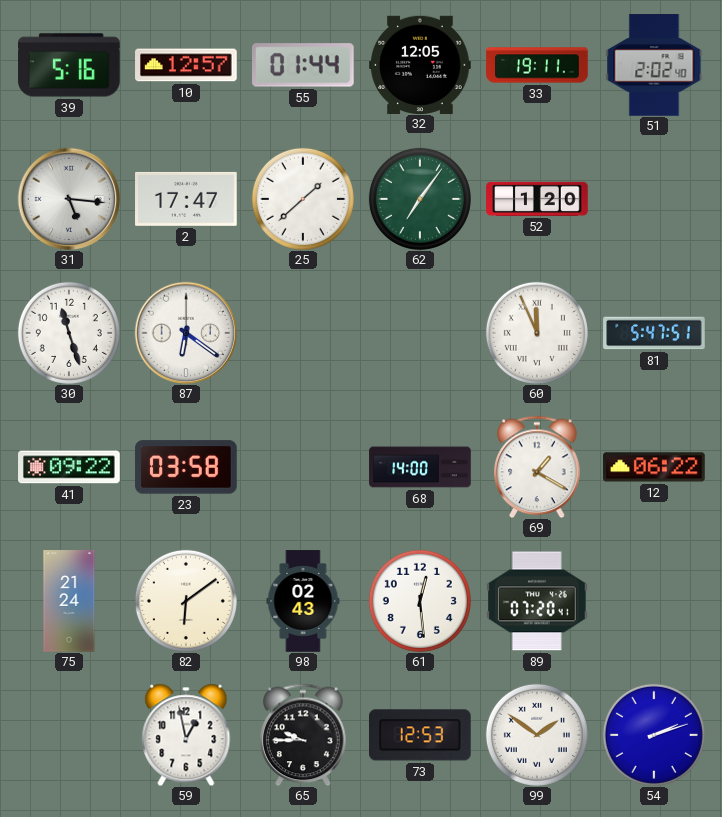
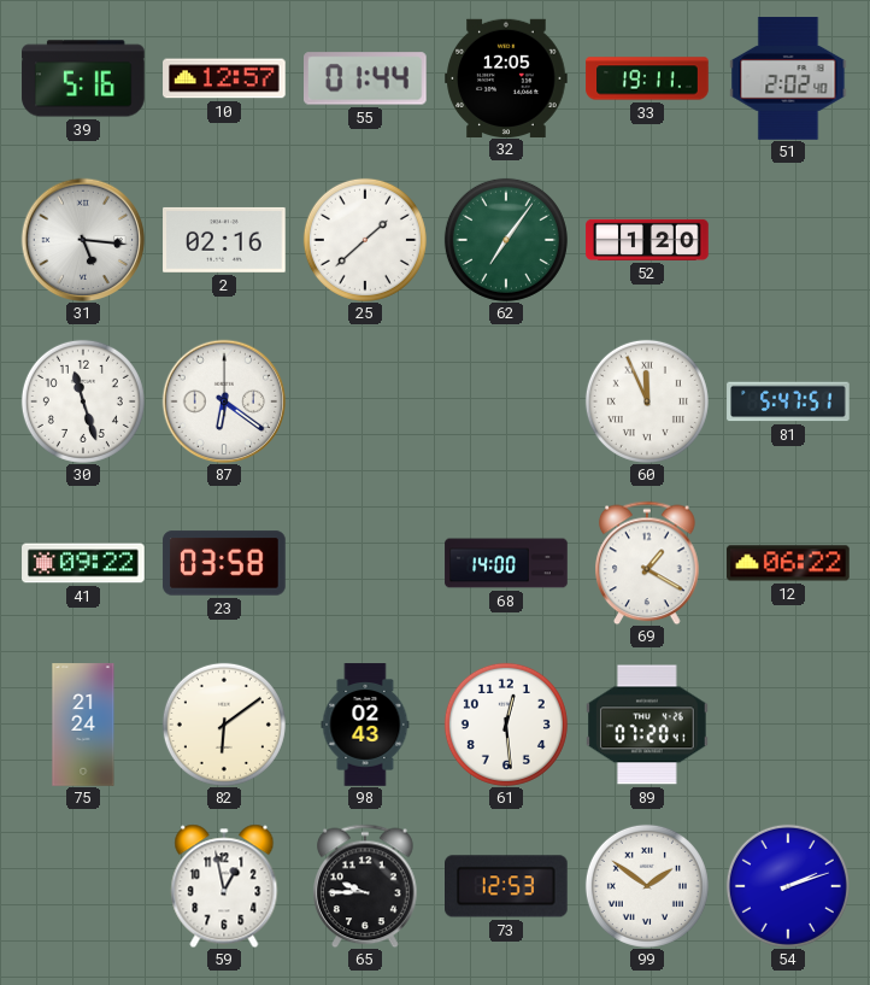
2: 17:47 -> 02:16
